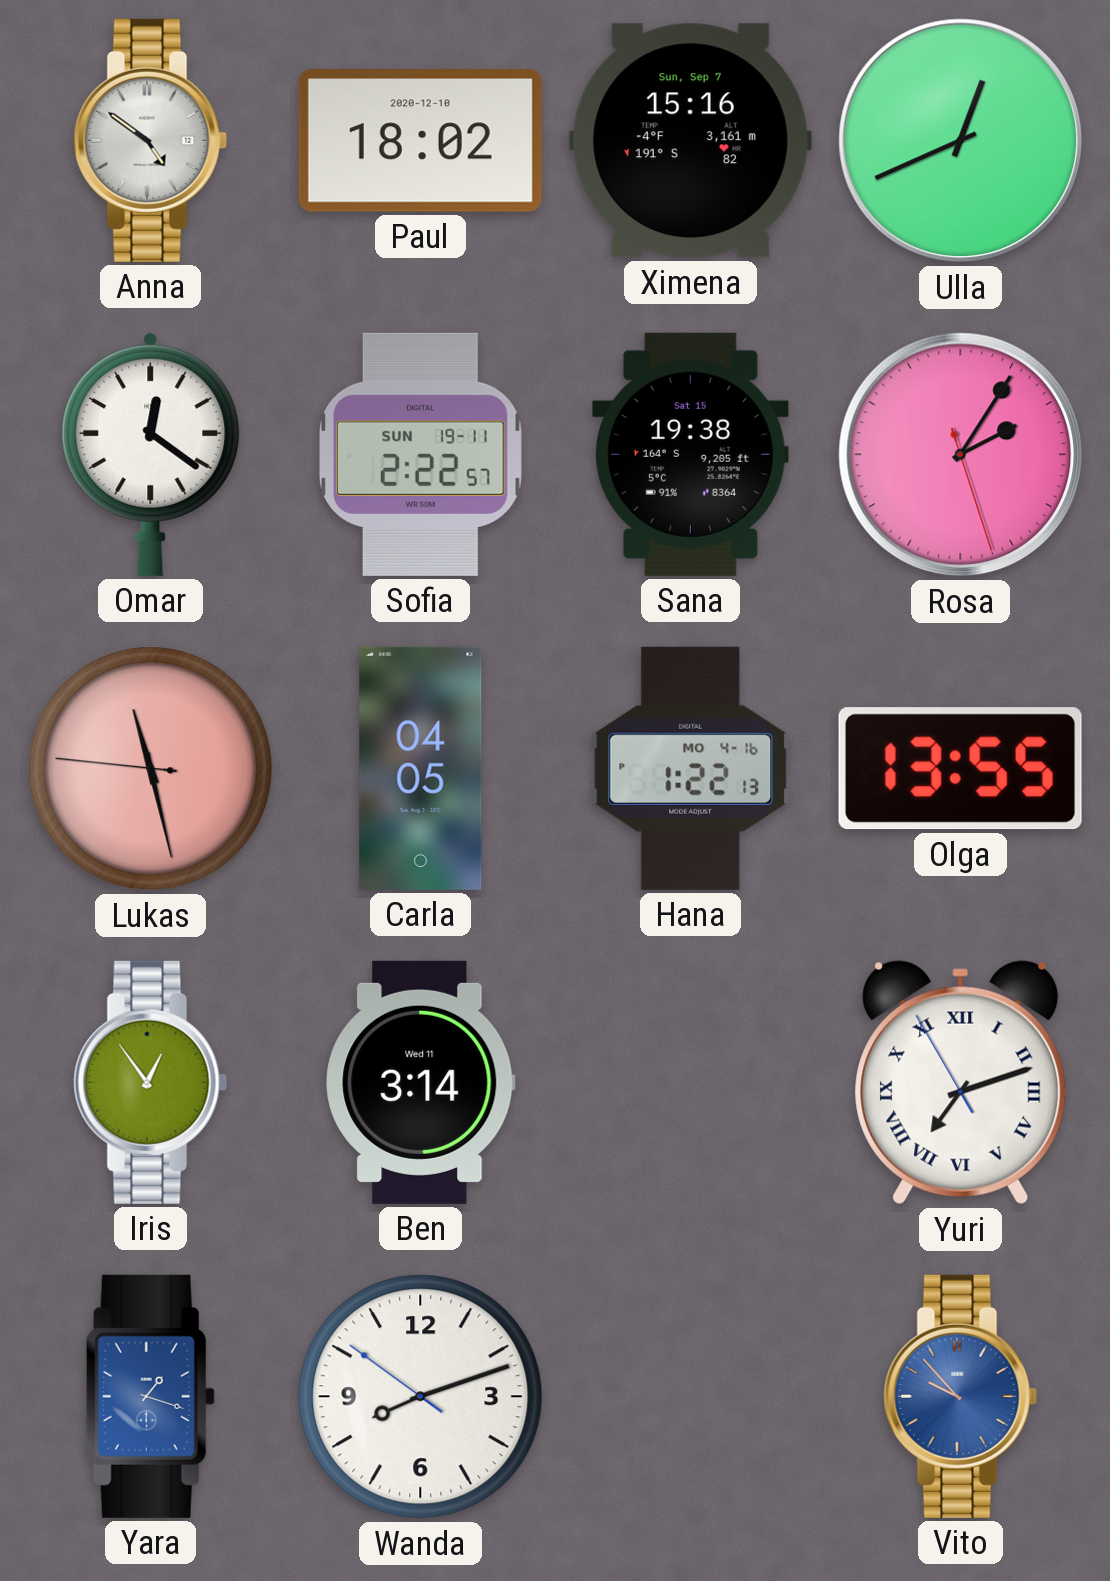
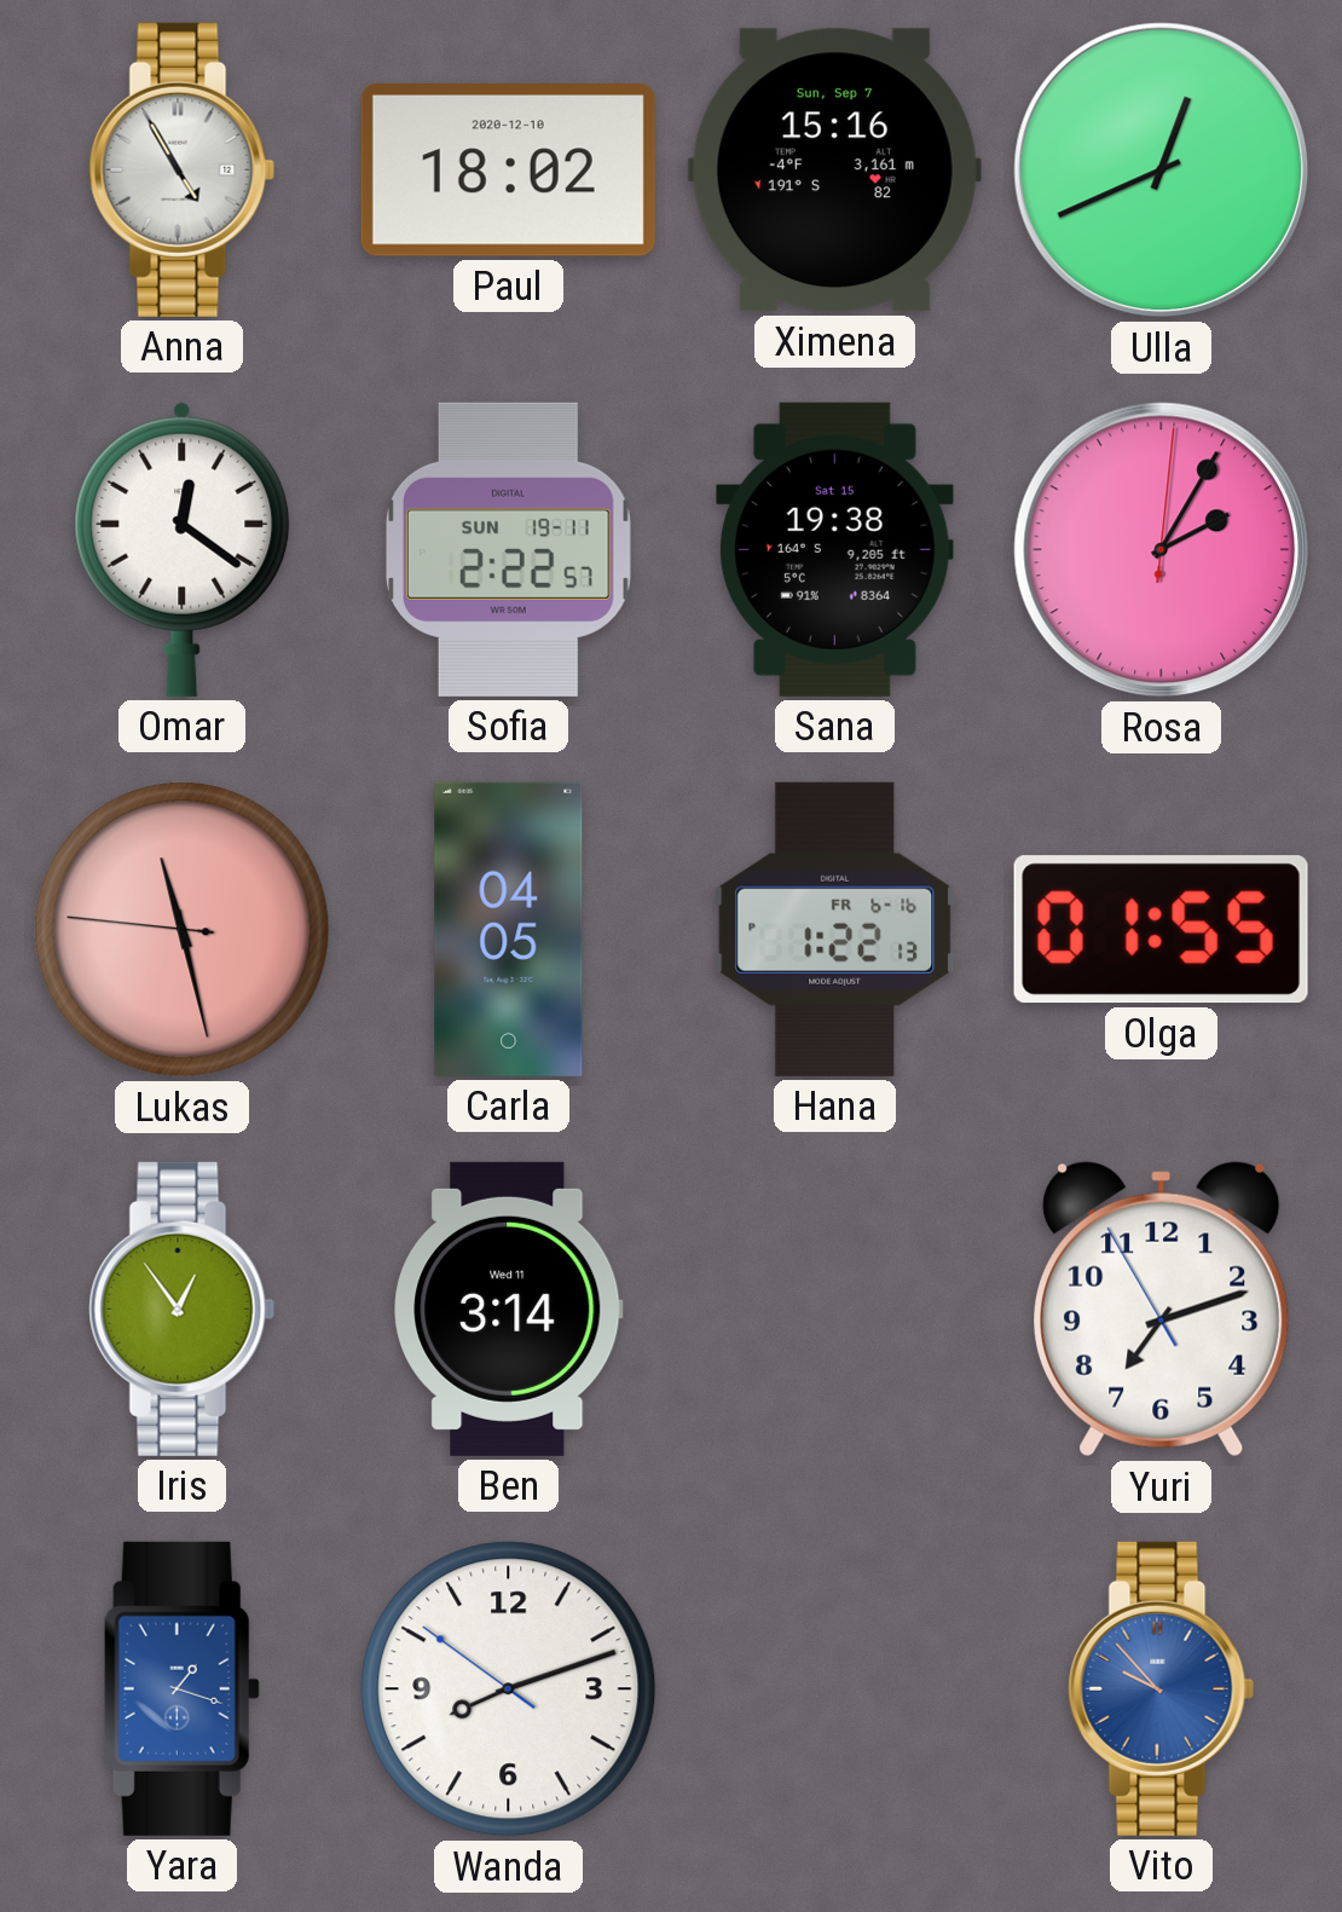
Anna: 4:51 -> 4:55
Rosa: 2:05:27 -> 2:05:01
Hana date: MO 4-16 -> FR 6-16
Olga: 13:55 -> 01:55
Yuri numerals: Roman -> Arabic
